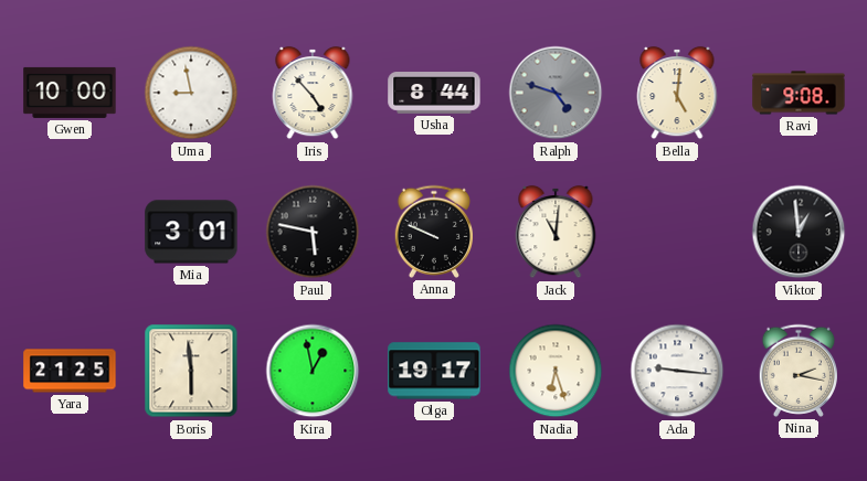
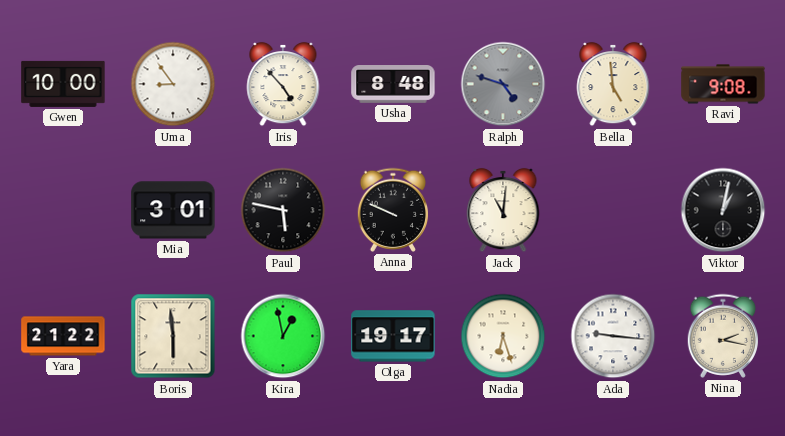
Uma: 8:58 -> 8:54
Usha: 8:44 -> 8:48
Bella: 5:01 -> 4:59
Viktor: 12:59 -> 1:02
Yara: 21:25 -> 21:22
